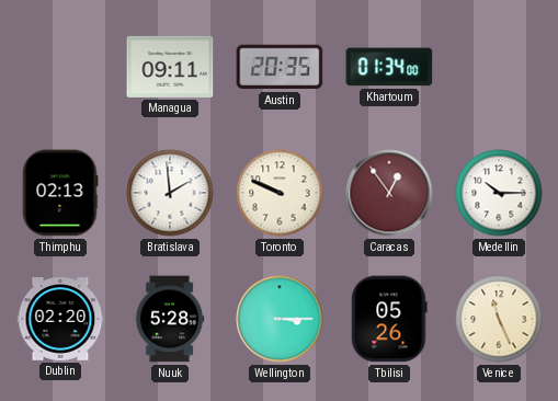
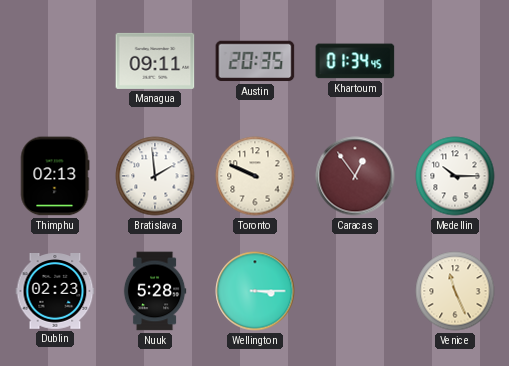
Khartoum: 01:34:00 -> 01:34:45
Dublin: 02:20 -> 02:23
Tbilisi: 05:26 -> none
